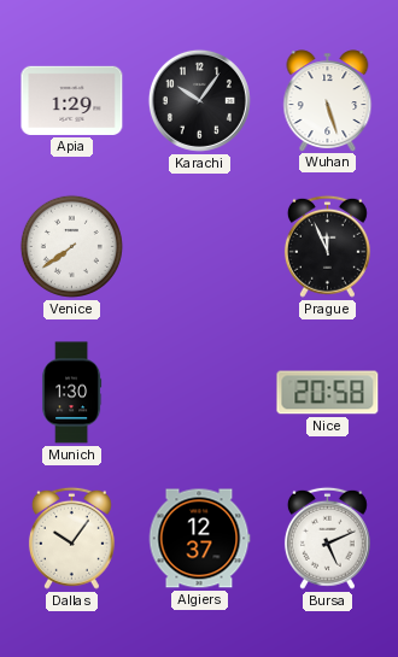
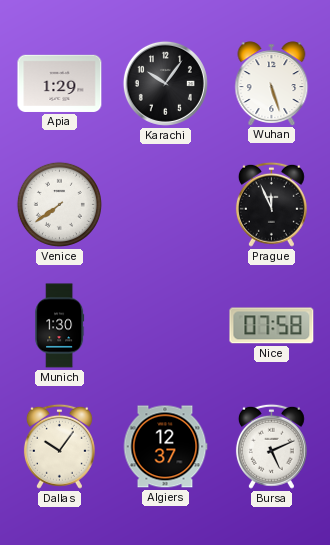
Nice: 20:58 -> 07:58
